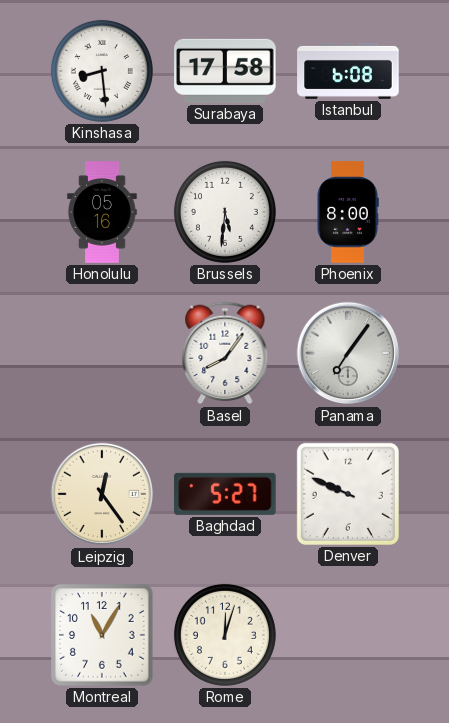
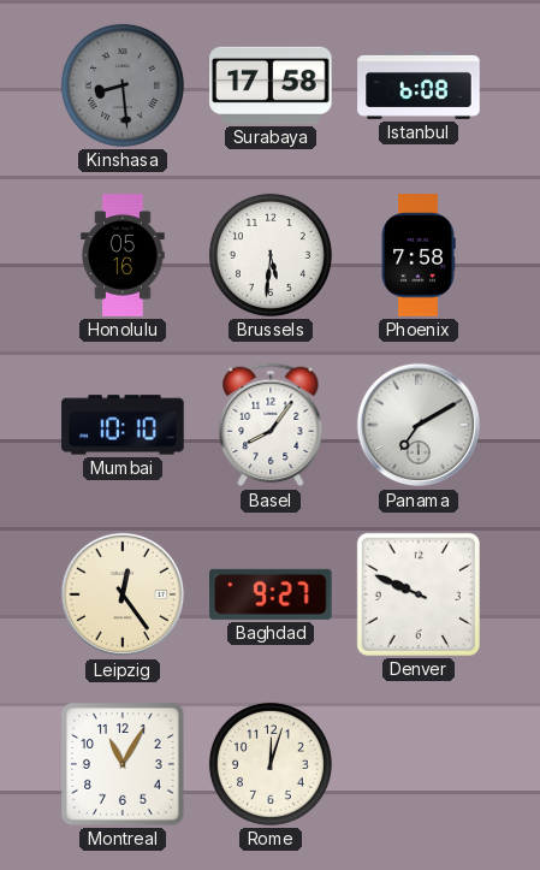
Kinshasa dial: white -> grey
Phoenix: 8:00 -> 7:58
Mumbai: none -> 10:10
Panama: 7:06 -> 7:10
Baghdad: 5:27 -> 9:27
